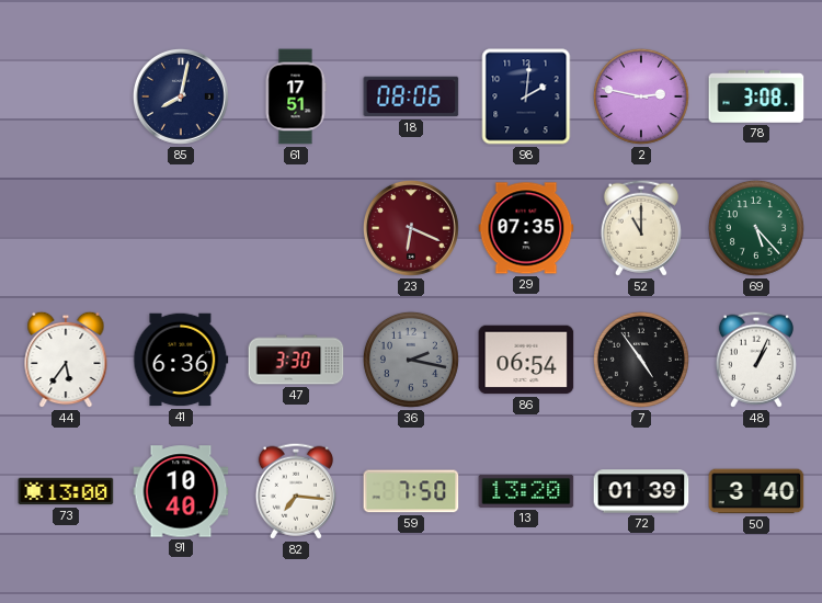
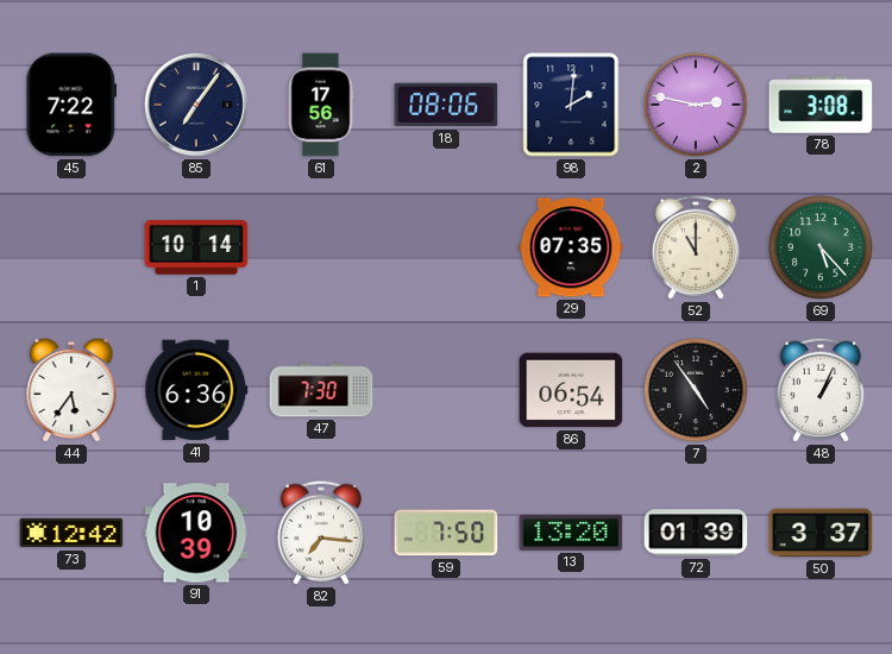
45: none -> 7:22
85: 8:02 -> 7:06
61: 17:51 -> 17:56
1: none -> 10:14
23: 6:19 -> none
47: 3:30 -> 7:30
36: 2:17 -> none
73: 13:00 -> 12:42
91: 10:40 -> 10:39
50: 3:40 -> 3:37
